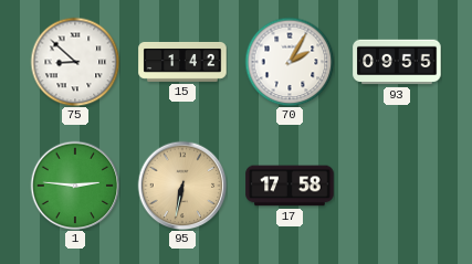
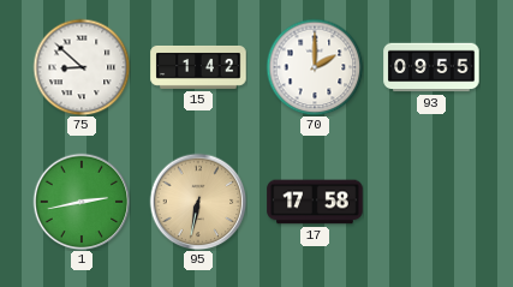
70: 2:05 -> 2:00
1: 2:46 -> 2:43
